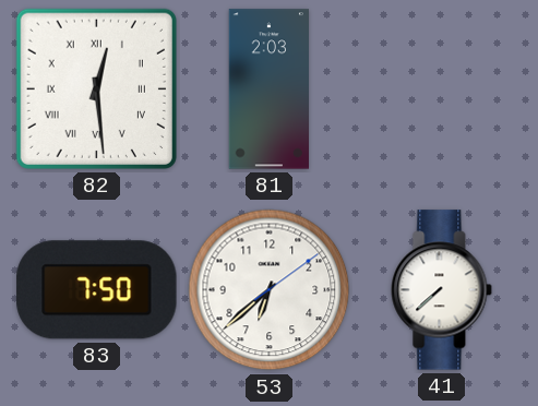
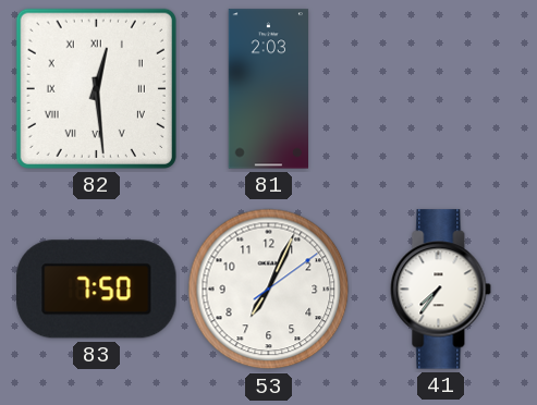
53: 6:38 -> 7:04
41: 7:38 -> 7:36
